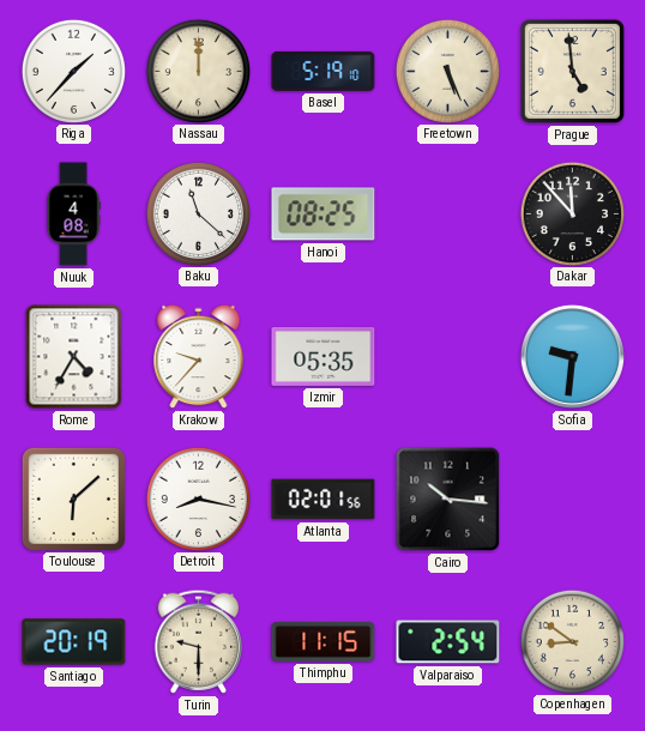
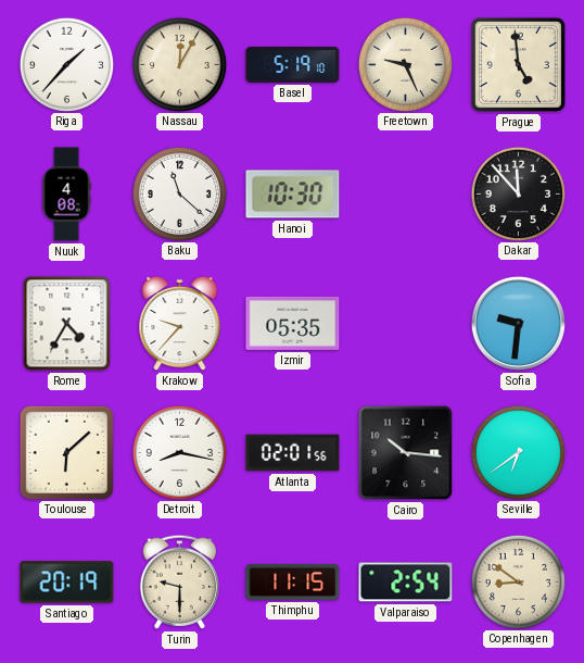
Nassau: 12:00 -> 12:05
Freetown: 5:26 -> 9:26
Hanoi: 08:25 -> 10:30
Seville: none -> 6:39
